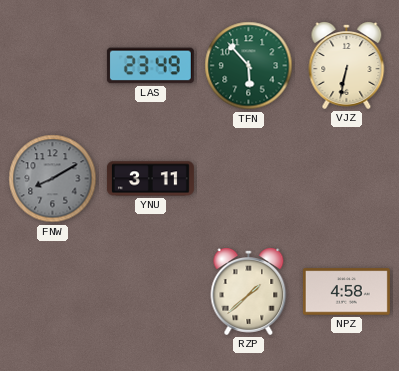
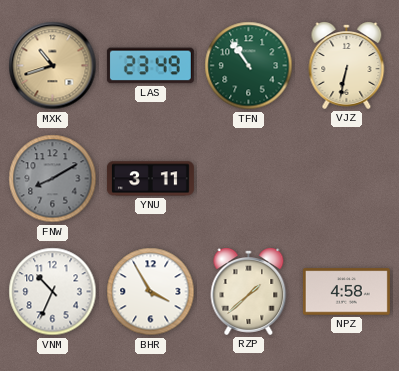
MXK: none -> 10:42
TFN: 5:53 -> 10:54
VNM: none -> 10:34
BHR: none -> 3:55
